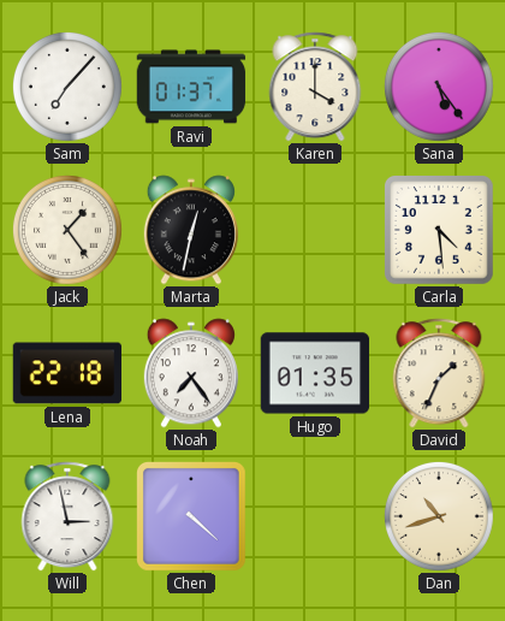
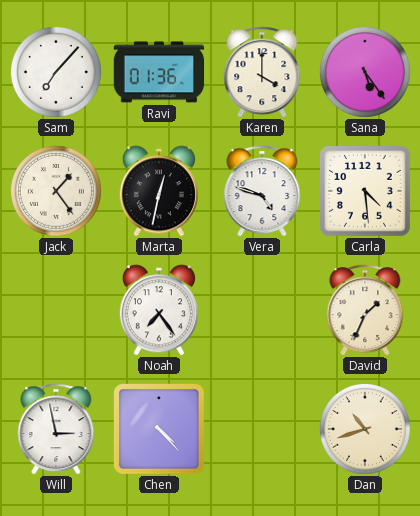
Ravi: 01:37 -> 01:36
Vera: none -> 4:48
Lena: 22:18 -> none
Hugo: 01:35 -> none
Chen: 4:22 -> 4:23
